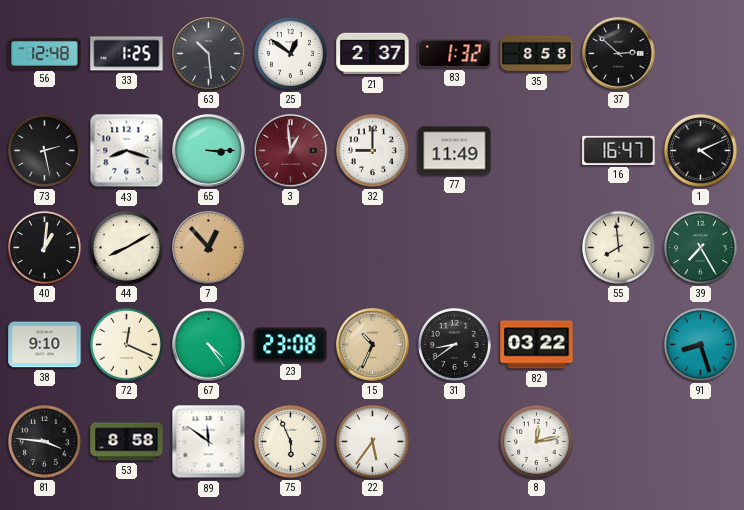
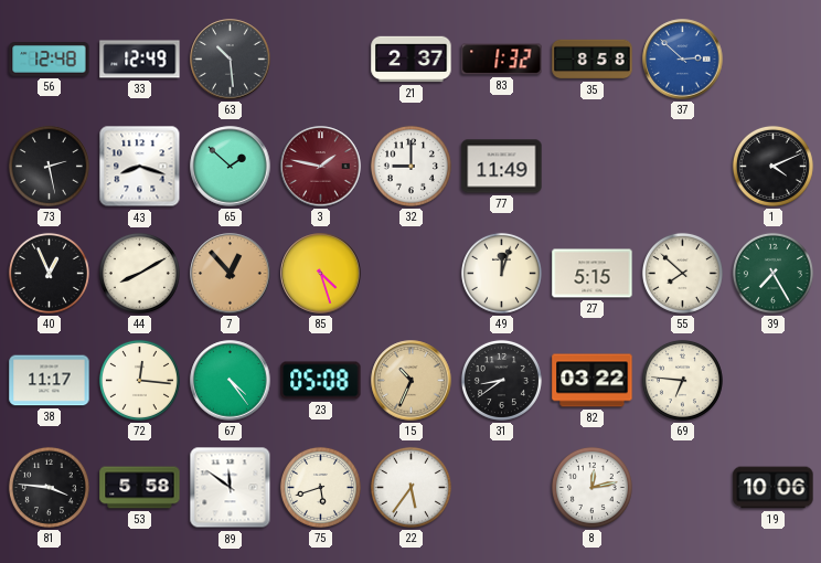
33: 1:25 -> 12:49
25: 12:51 -> none
37 dial: black -> blue
65: 3:15 -> 1:52
3: 12:59 -> 1:47
16: 16:47 -> none
40: 1:01 -> 12:56
85: none -> 4:27
49: none -> 12:03
27: none -> 5:15
55: 7:59 -> 7:52
38: 9:10 -> 11:17
72: 12:19 -> 12:16
23: 23:08 -> 05:08
69: none -> 6:46
91: 8:27 -> none
53: 8:58 -> 5:58
75: 5:56 -> 5:42
19: none -> 10:06
